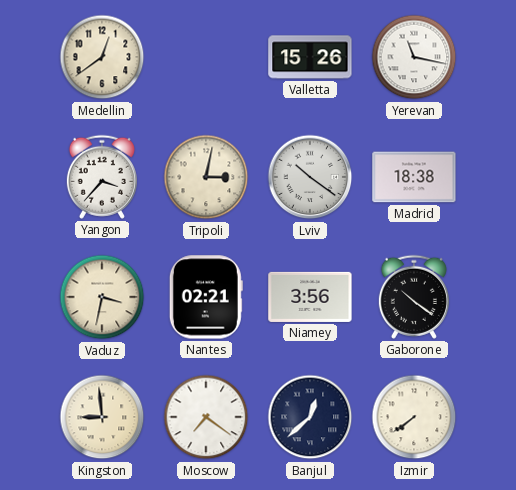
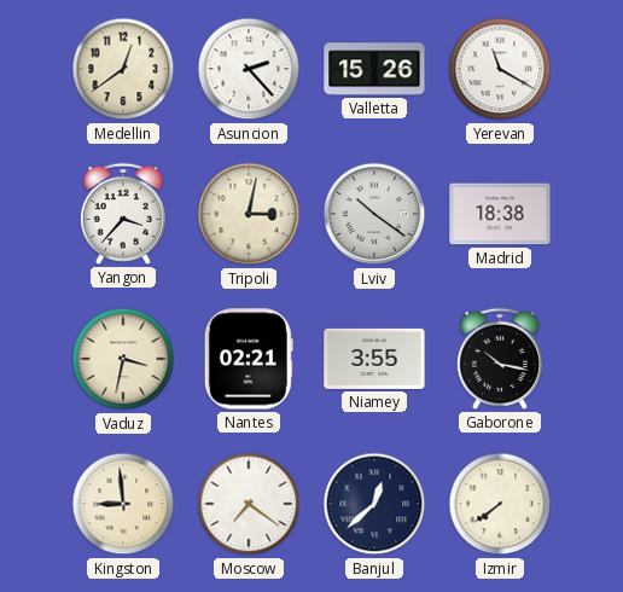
Asuncion: none -> 2:23
Yerevan: 11:17 -> 11:20
Niamey: 3:56 -> 3:55
Gaborone: 10:21 -> 10:17
